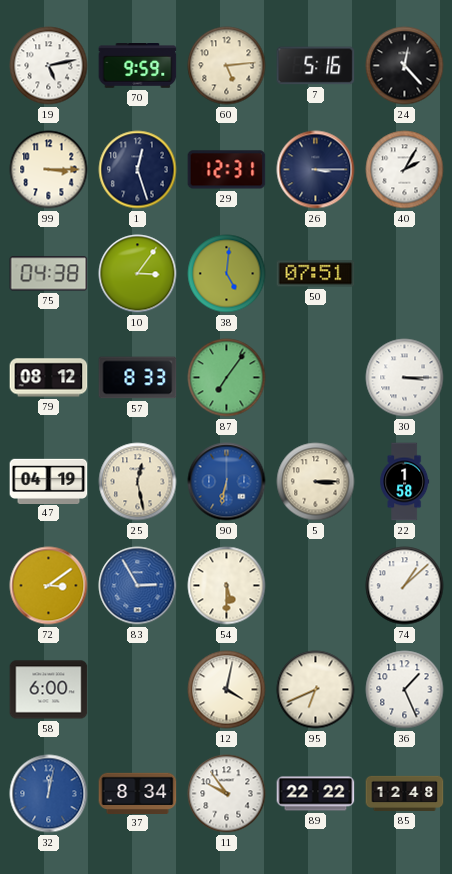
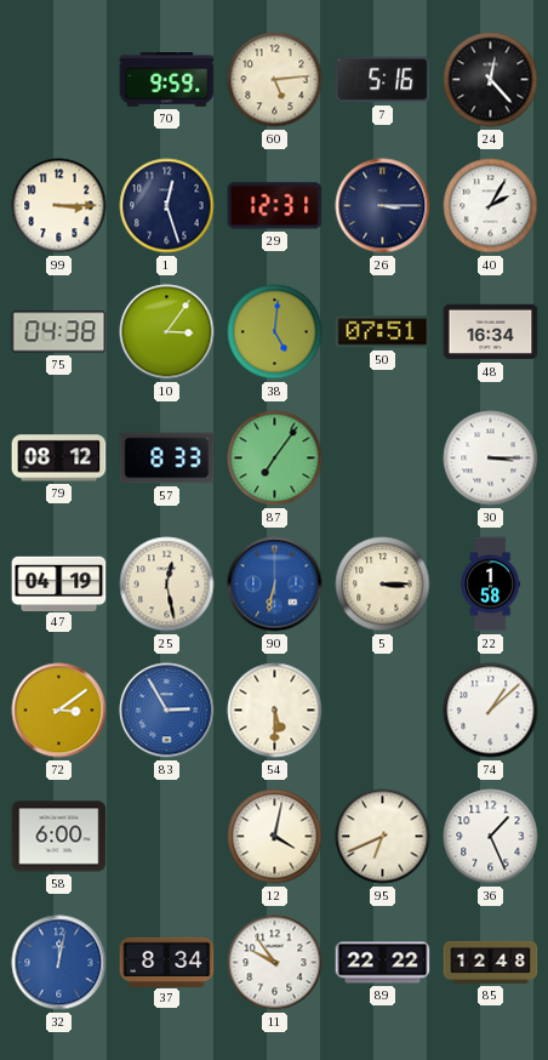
19: 5:13 -> none
48: none -> 16:34
